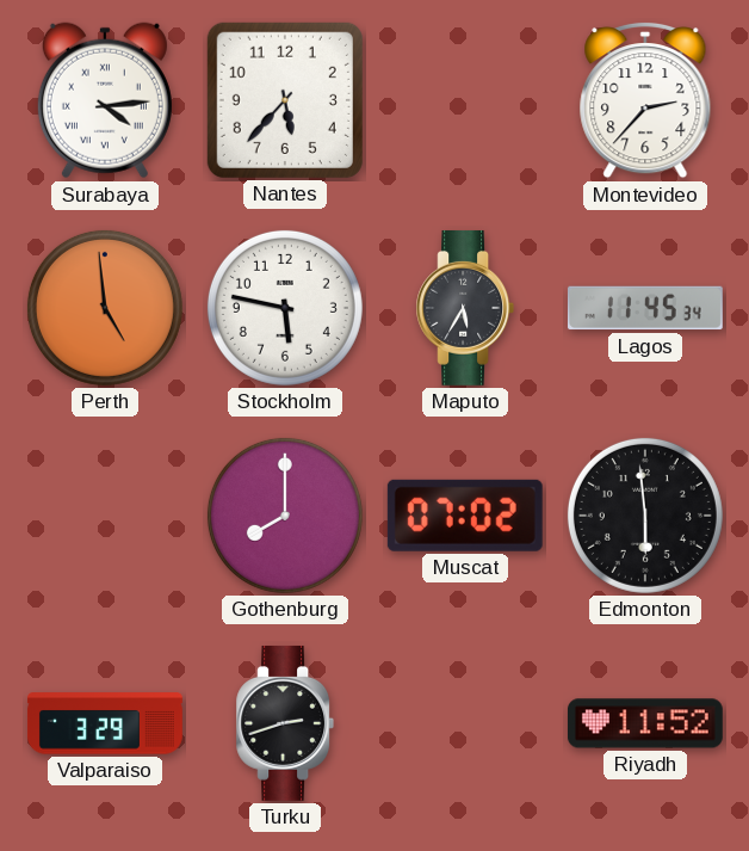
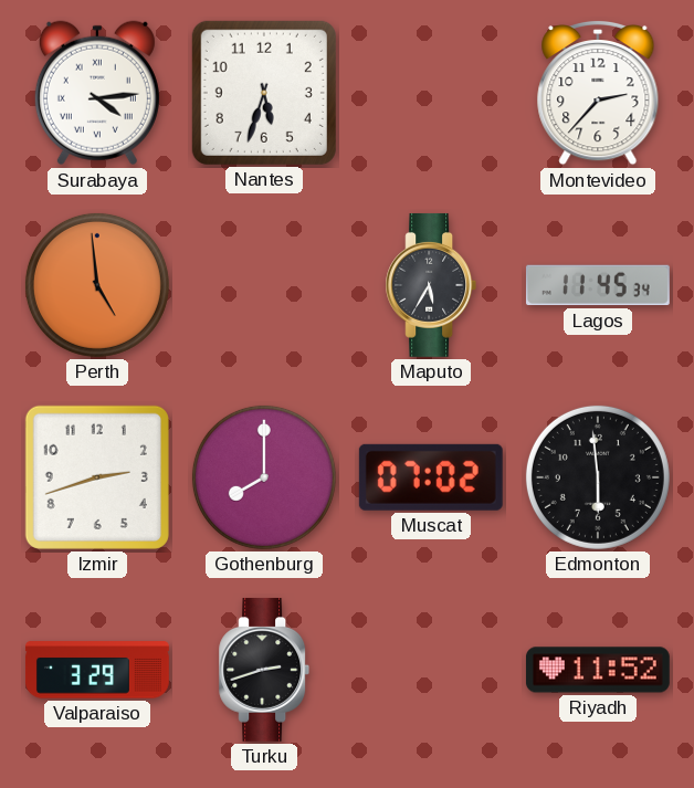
Nantes: 5:37 -> 5:33
Stockholm: 5:47 -> none
Izmir: none -> 2:42
